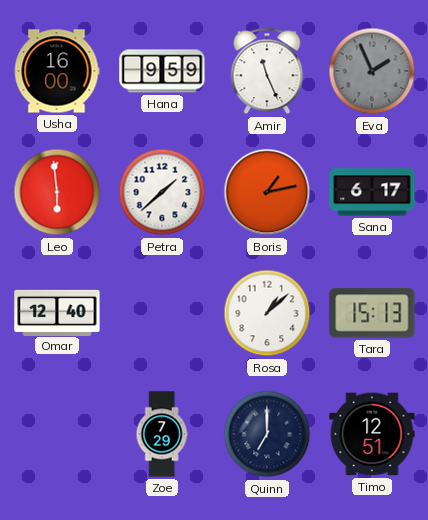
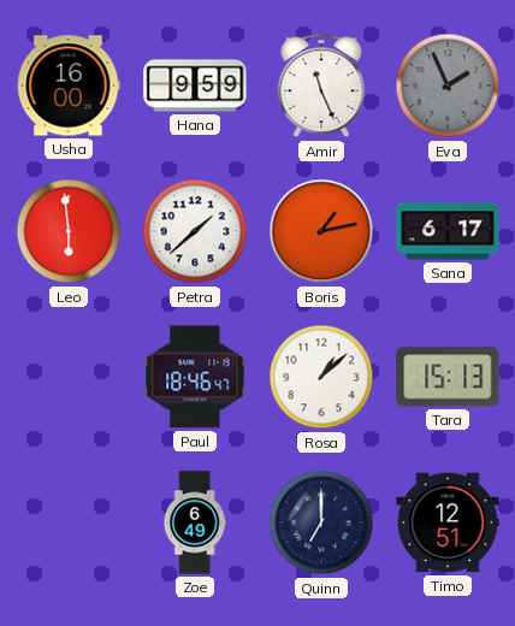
Omar: 12:40 -> none
Paul: none -> 18:46
Zoe: 7:29 -> 6:49
